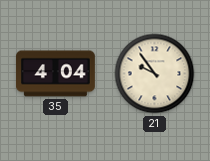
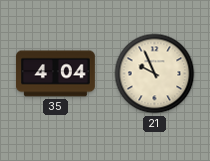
21: 9:54 -> 9:56
